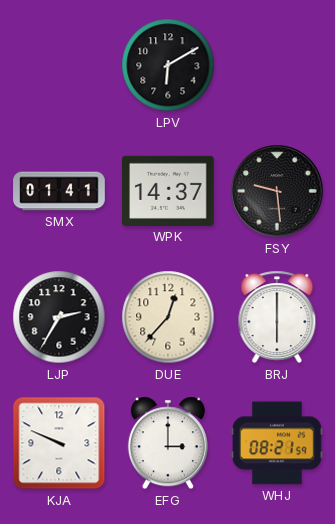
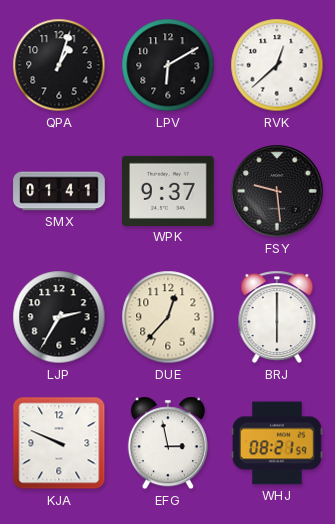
QPA: none -> 1:03
RVK: none -> 12:38
WPK: 14:37 -> 9:37
EFG: 3:00 -> 2:58
